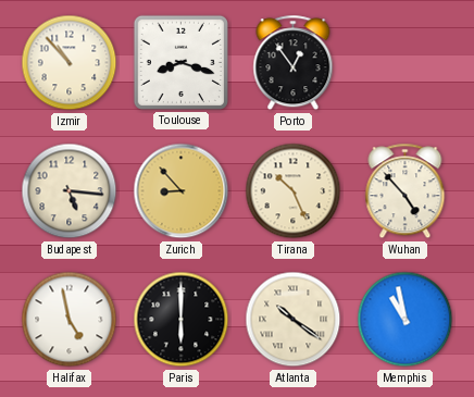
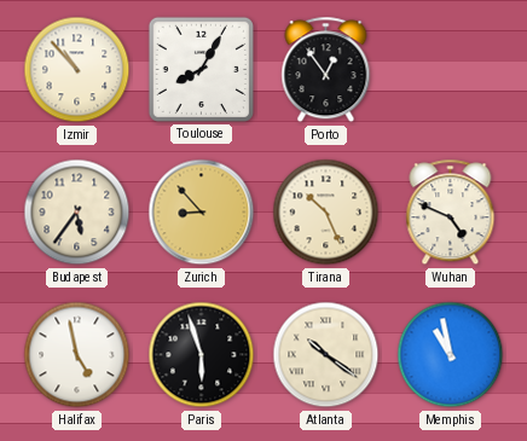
Toulouse: 8:18 -> 8:05
Budapest: 5:16 -> 5:36
Wuhan: 4:53 -> 4:49
Paris: 6:00 -> 5:57
